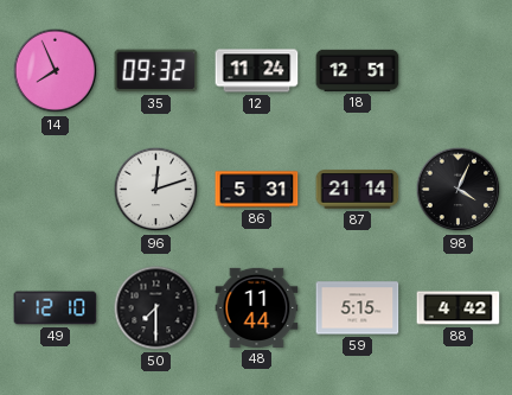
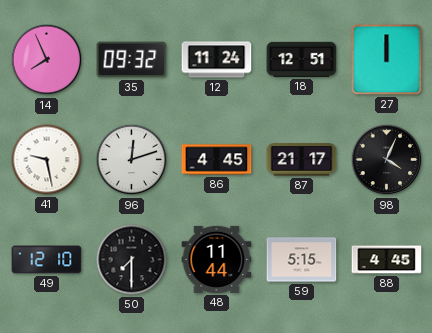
27: none -> 12:00
41: none -> 9:28
86: 5:31 -> 4:45
87: 21:14 -> 21:17
88: 4:42 -> 4:45
